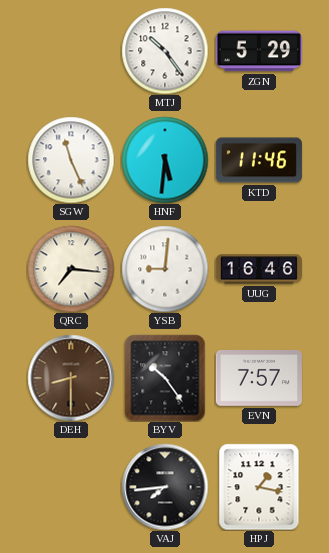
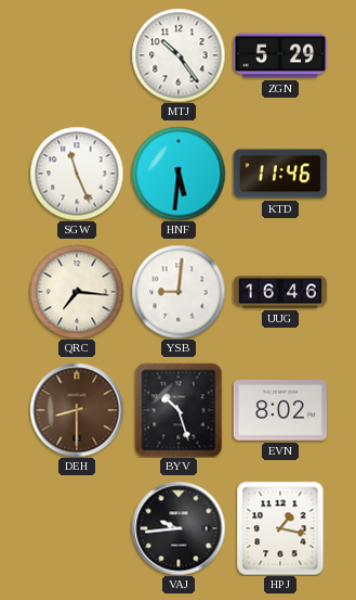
BYV: 10:24 -> 10:27
EVN: 7:57 -> 8:02
VAJ: 7:44 -> 9:44
